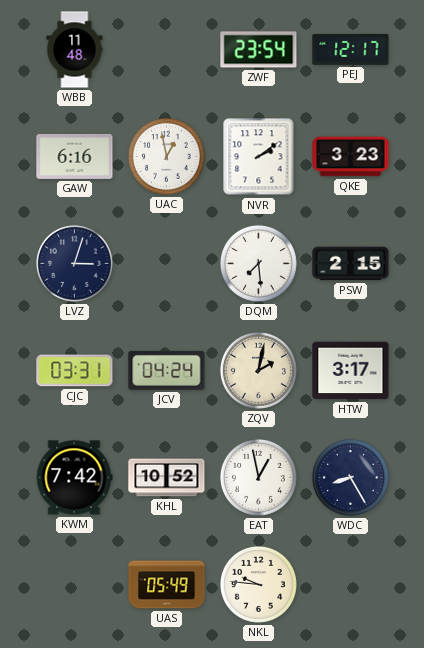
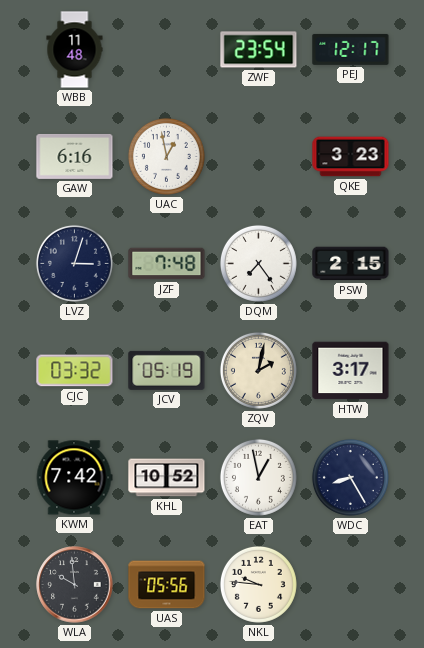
NVR: 2:09 -> none
JZF: none -> 7:48
DQM: 7:29 -> 7:24
CJC: 03:31 -> 03:32
JCV: 04:24 -> 05:19
WLA: none -> 9:59
UAS: 05:49 -> 05:56
